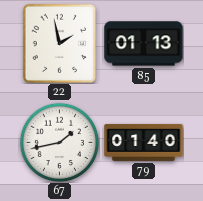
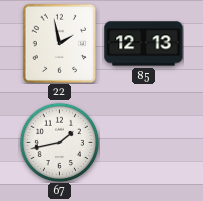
85: 01:13 -> 12:13
79: 01:40 -> none
